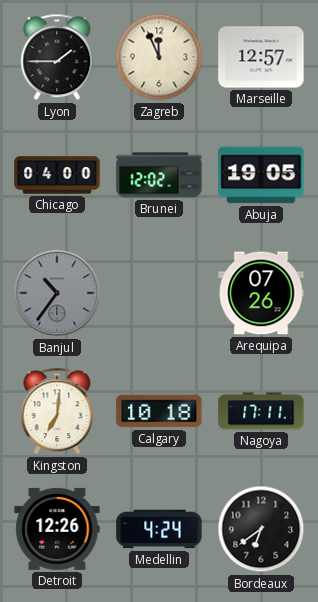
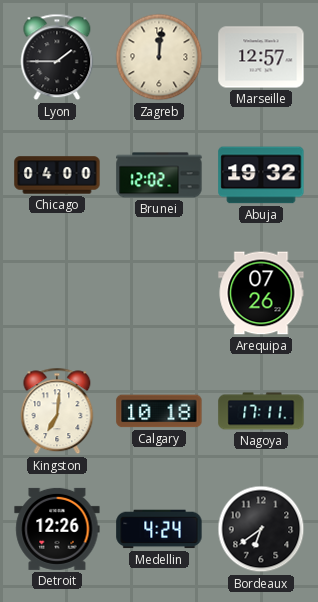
Zagreb: 11:56 -> 12:01
Abuja: 19:05 -> 19:32
Banjul: 10:36 -> none
